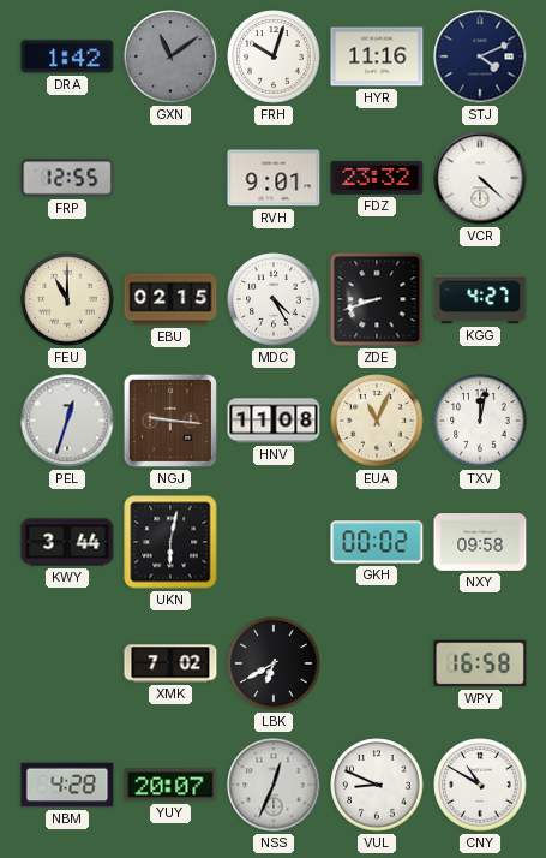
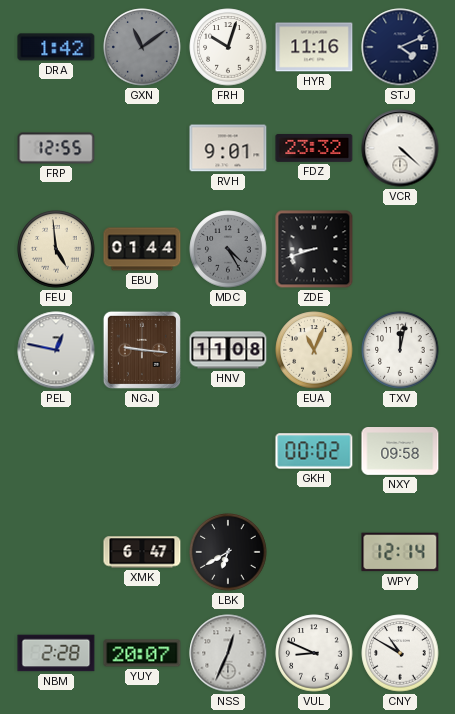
FEU: 11:00 -> 4:59
EBU: 02:15 -> 01:44
MDC dial: white -> grey
KGG: 4:27 -> none
PEL: 12:33 -> 12:47
KWY: 3:44 -> none
UKN: 6:02 -> none
XMK: 7:02 -> 6:47
WPY: 16:58 -> 12:14
NBM: 4:28 -> 2:28
